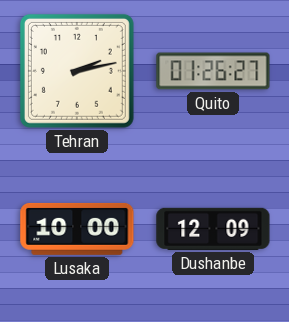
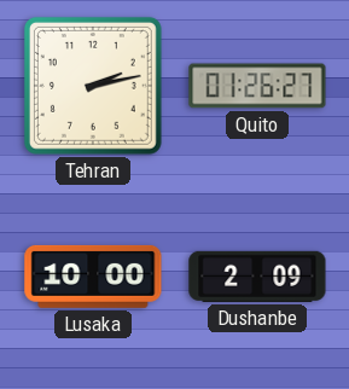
Dushanbe: 12:09 -> 2:09
